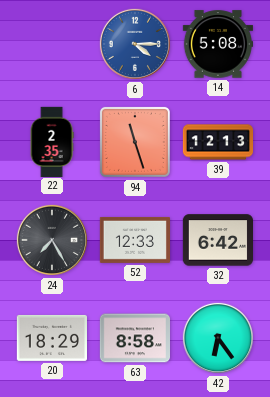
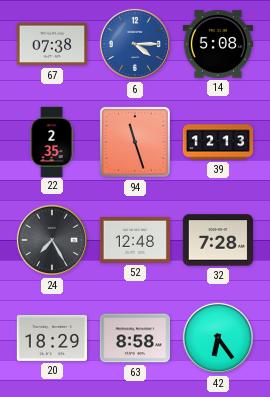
67: none -> 07:38
52: 12:33 -> 12:48
32: 6:42 -> 7:28
